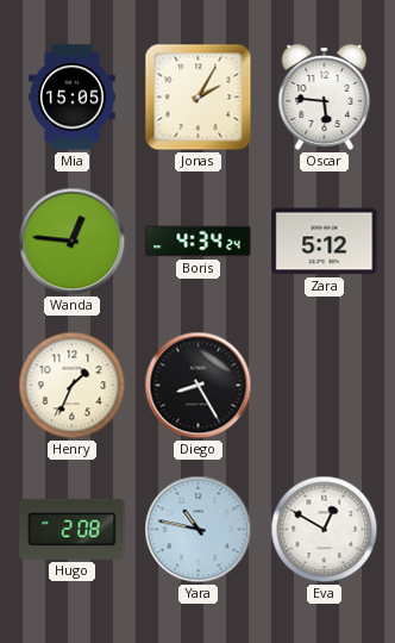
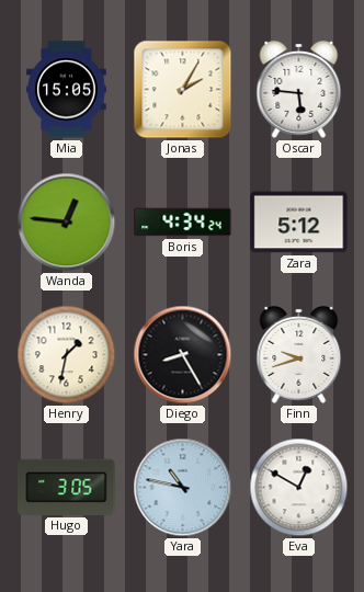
Henry: 1:34 -> 1:32
Finn: none -> 9:42
Hugo: 2:08 -> 3:05
